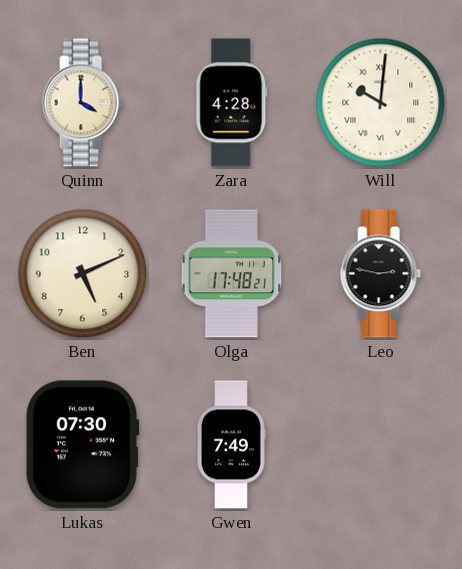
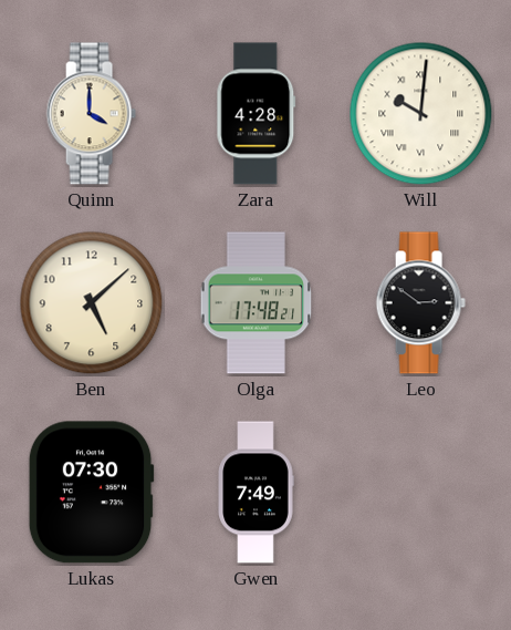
Ben: 5:11 -> 5:08
Leo: 2:47 -> 2:51
